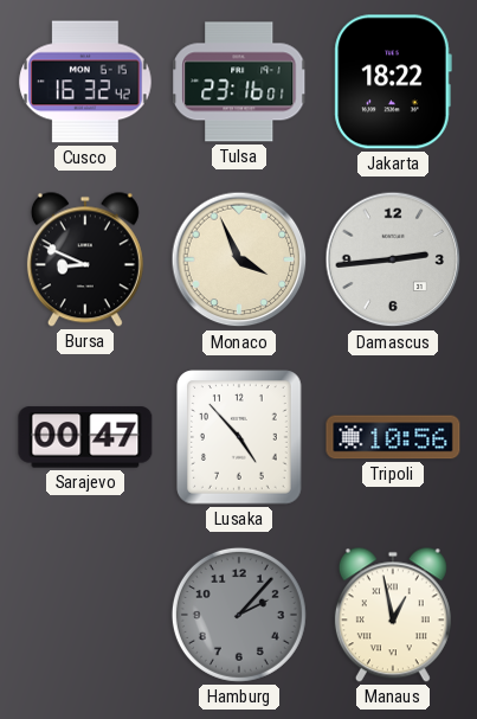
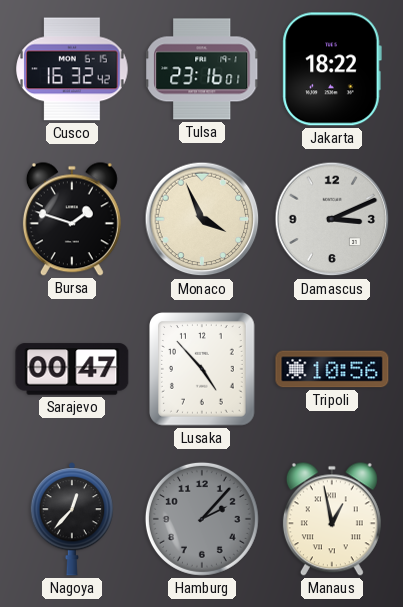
Bursa: 8:49 -> 1:48
Damascus: 2:44 -> 3:11
Nagoya: none -> 12:37
